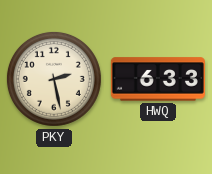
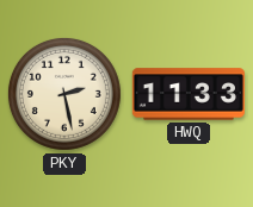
HWQ: 6:33 -> 11:33
